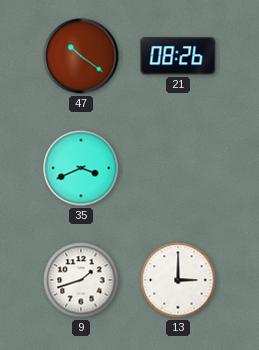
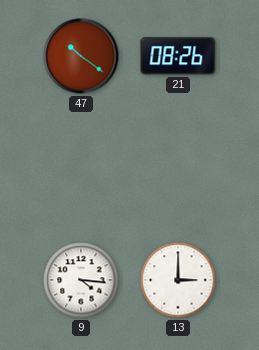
35: 3:41 -> none
9: 1:42 -> 4:16
